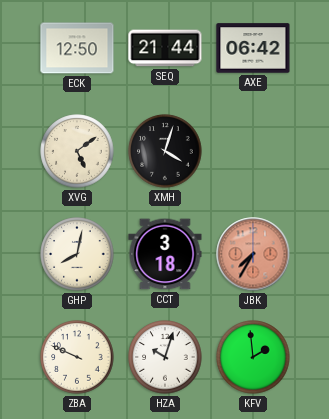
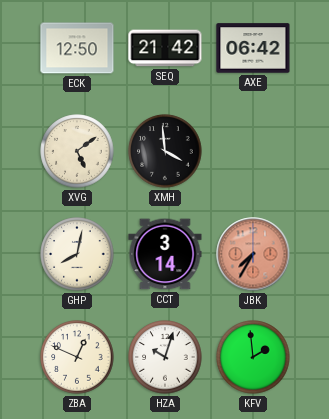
SEQ: 21:44 -> 21:42
XMH: 4:03 -> 3:59
CCT: 3:18 -> 3:14
ZBA: 9:49 -> 12:49
